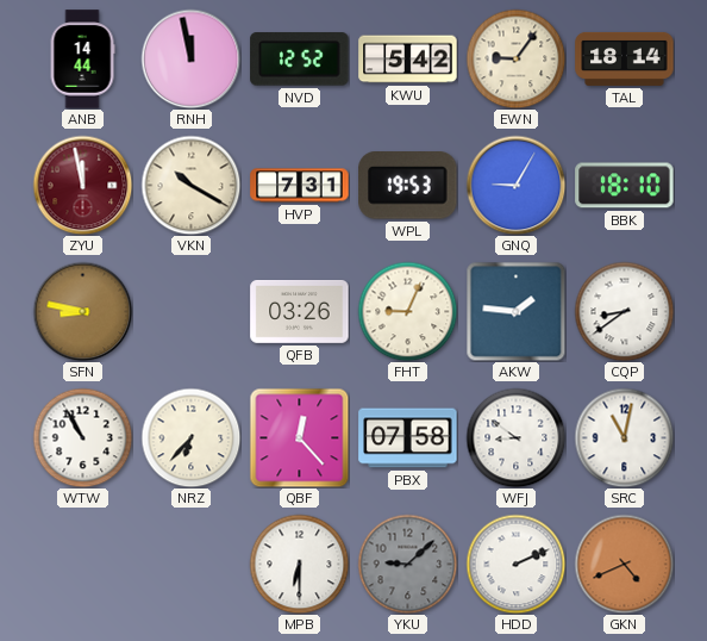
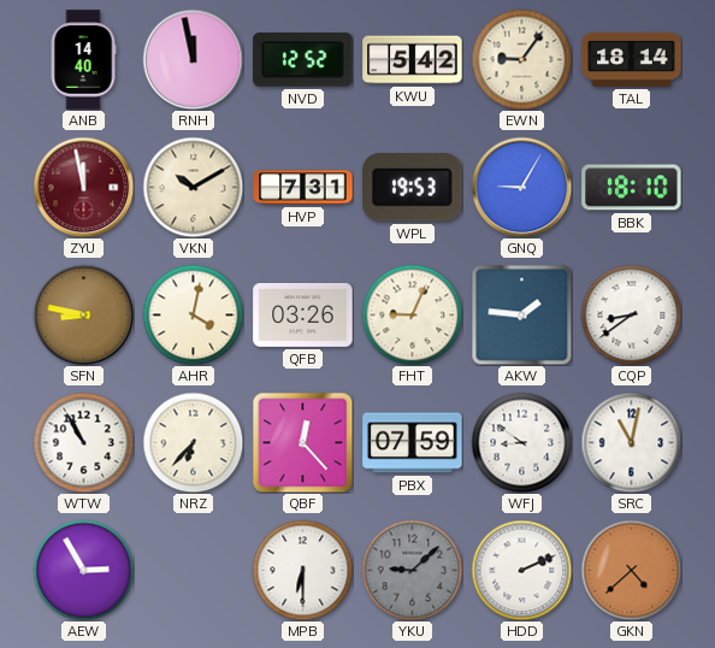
ANB: 14:44 -> 14:40
VKN: 10:20 -> 10:10
AHR: none -> 4:02
PBX: 07:58 -> 07:59
AEW: none -> 2:55
GKN: 4:41 -> 4:38
